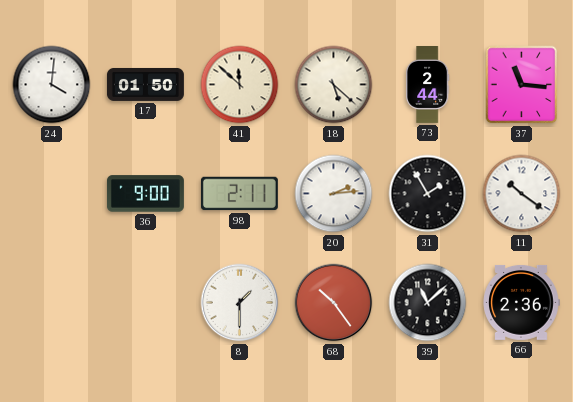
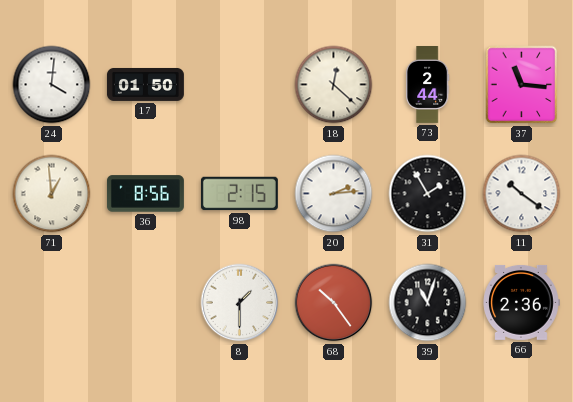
41: 11:52 -> none
18: 5:22 -> 12:22
71: none -> 12:59
36: 9:00 -> 8:56
98: 2:11 -> 2:15
39: 11:08 -> 11:03
